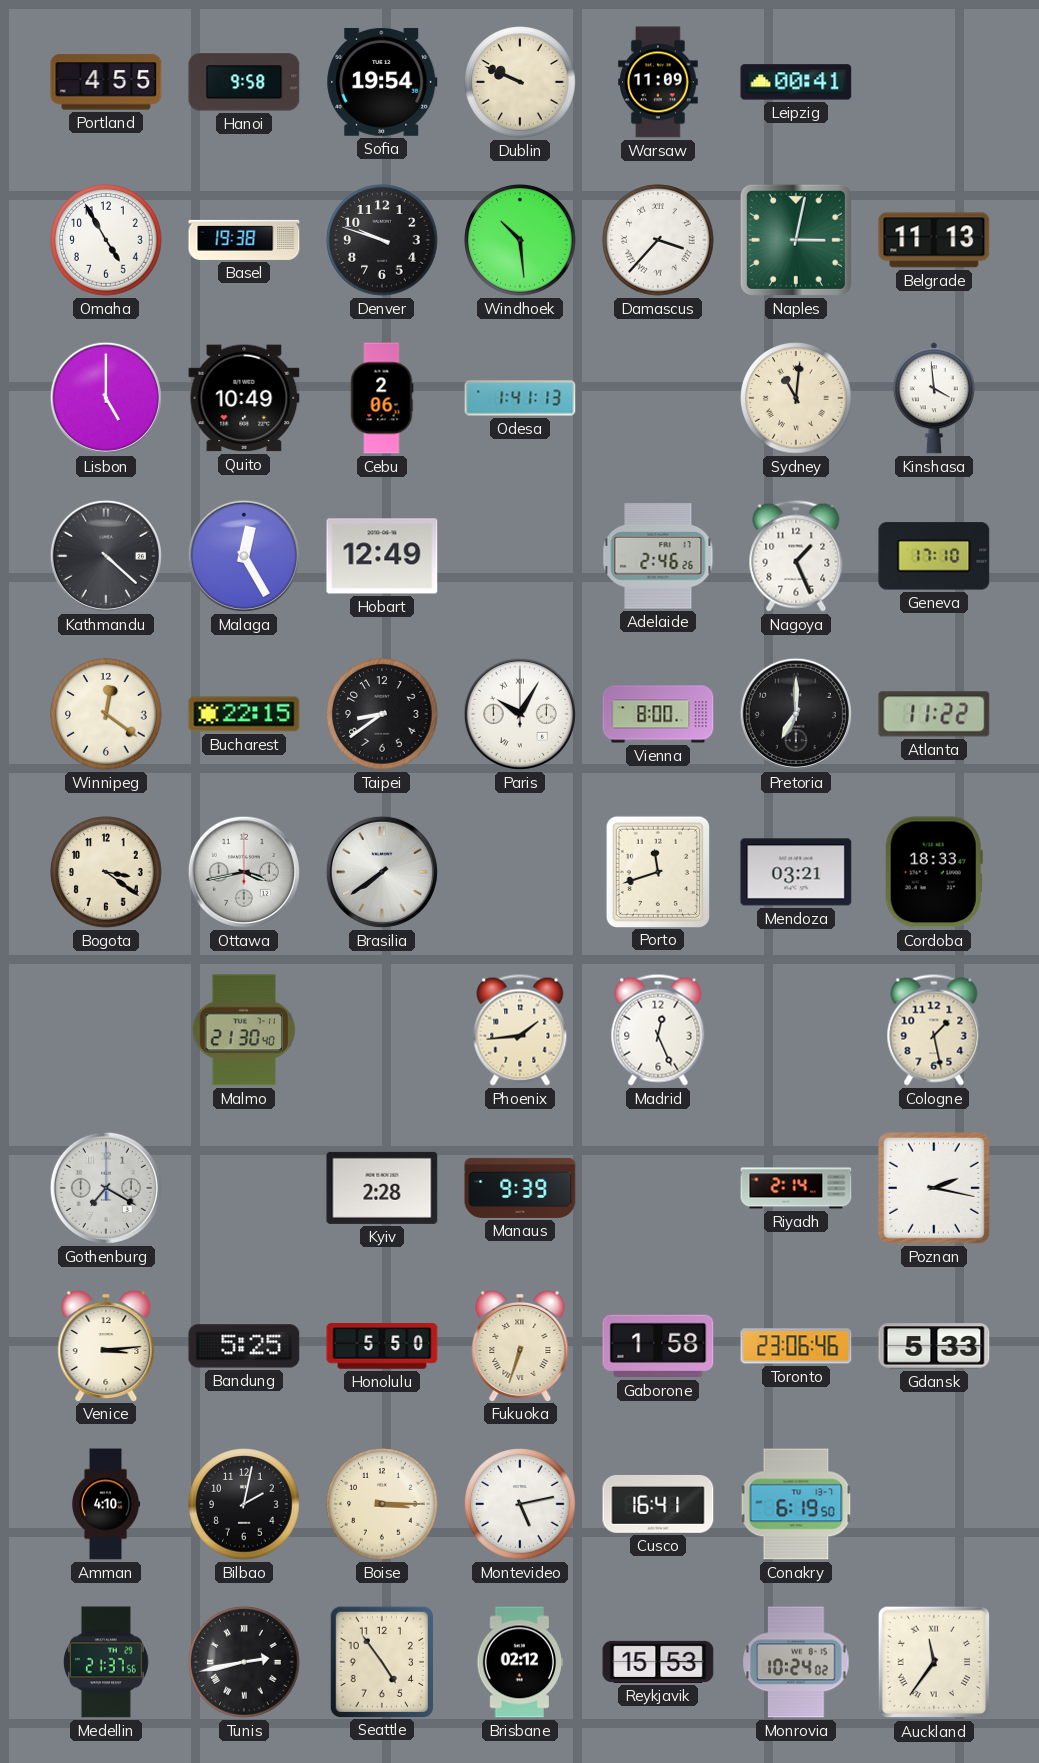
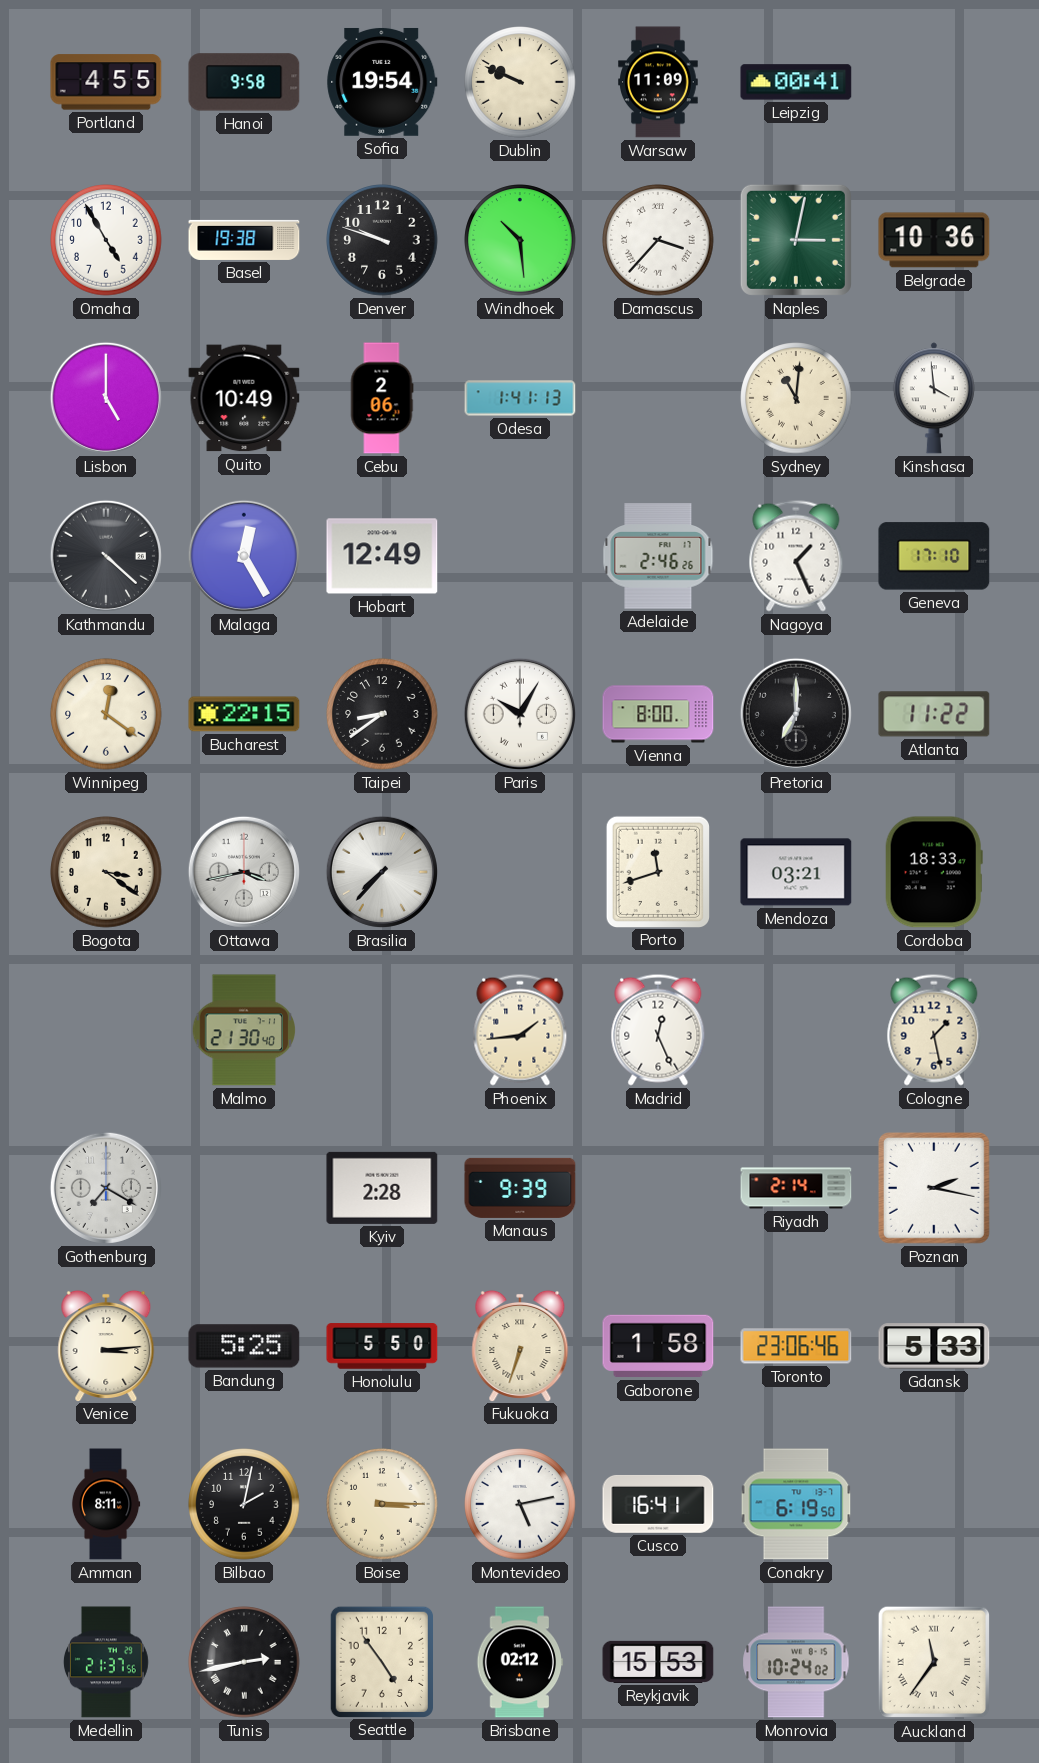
Belgrade: 11:13 -> 10:36
Brasilia: 7:39 -> 7:37
Amman: 4:10 -> 8:11
